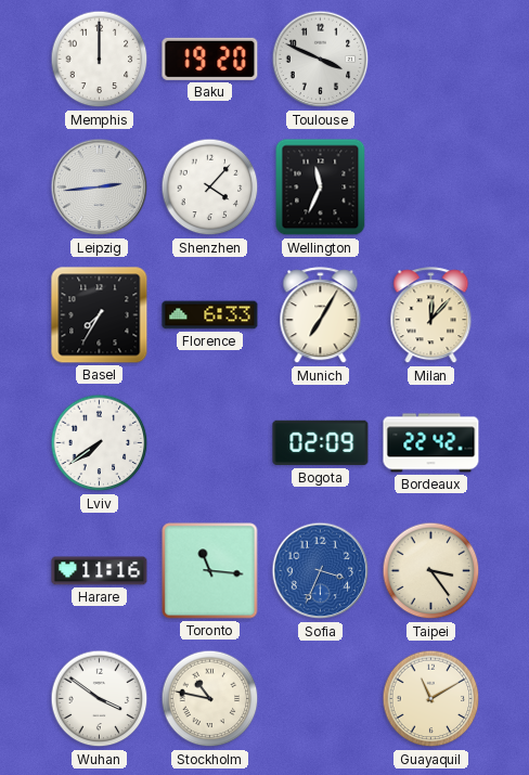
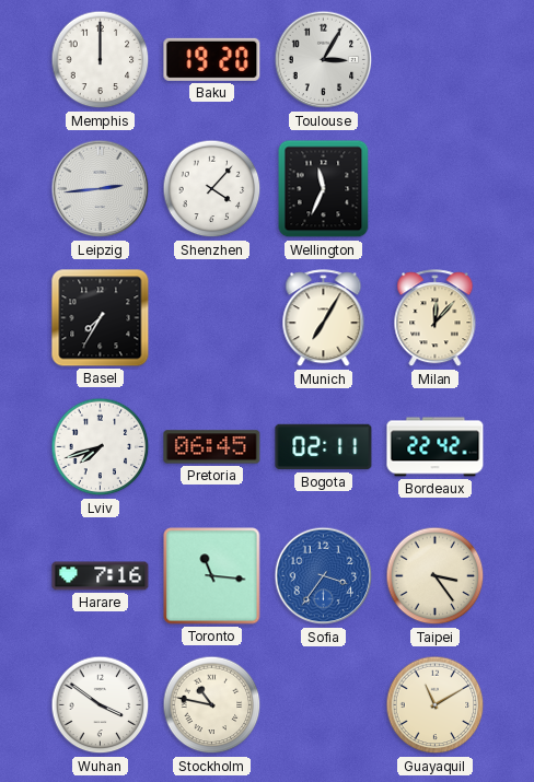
Toulouse: 3:49 -> 3:05
Florence: 6:33 -> none
Lviv: 7:39 -> 7:42
Pretoria: none -> 06:45
Bogota: 02:09 -> 02:11
Harare: 11:16 -> 7:16
Sofia: 3:34 -> 3:36
